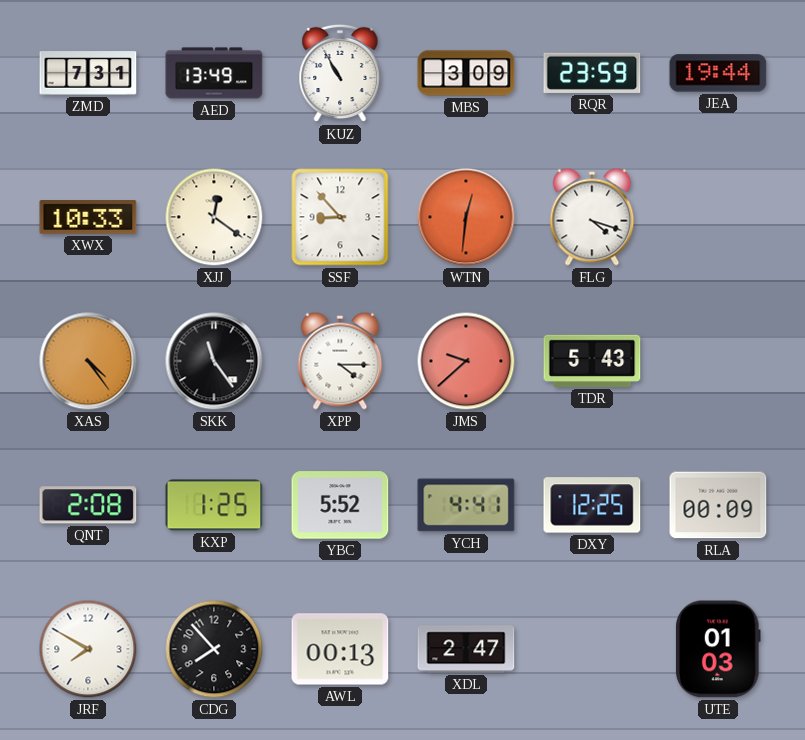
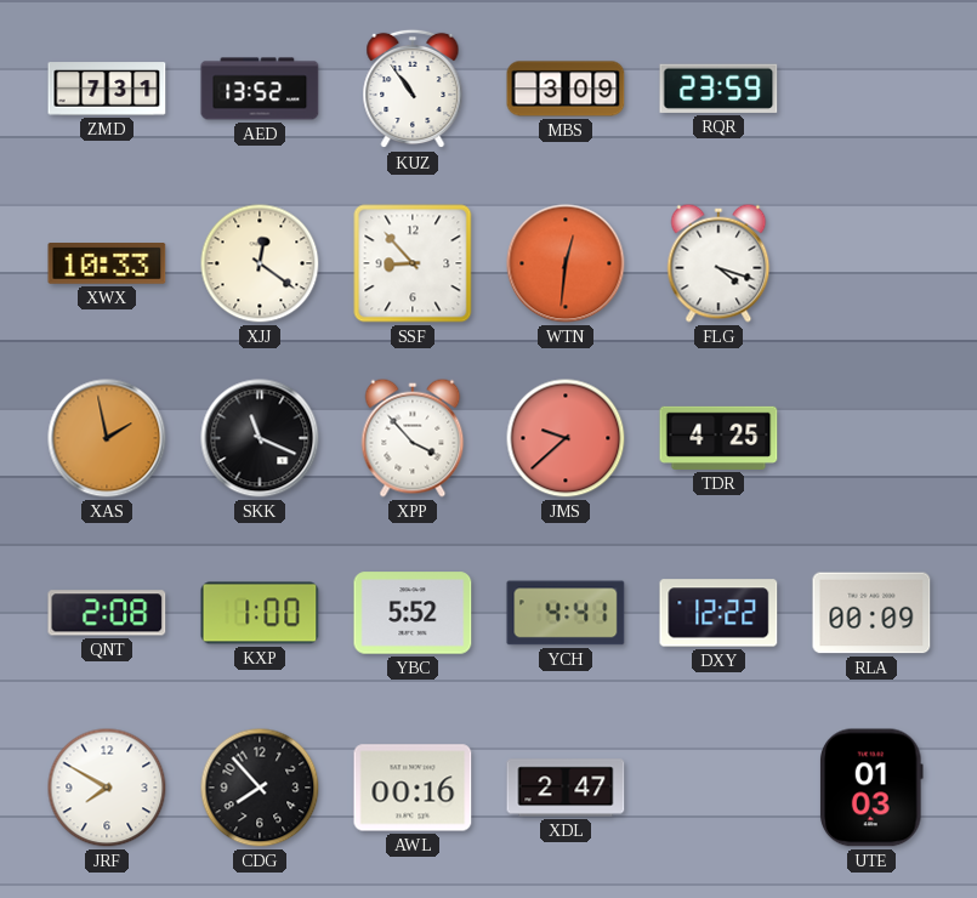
AED: 13:49 -> 13:52
KUZ: 10:55 -> 10:54
JEA: 19:44 -> none
XAS: 4:24 -> 1:58
SKK: 11:24 -> 11:19
XPP: 4:15 -> 3:53
TDR: 5:43 -> 4:25
KXP: 1:25 -> 1:00
DXY: 12:25 -> 12:22
AWL: 00:13 -> 00:16
